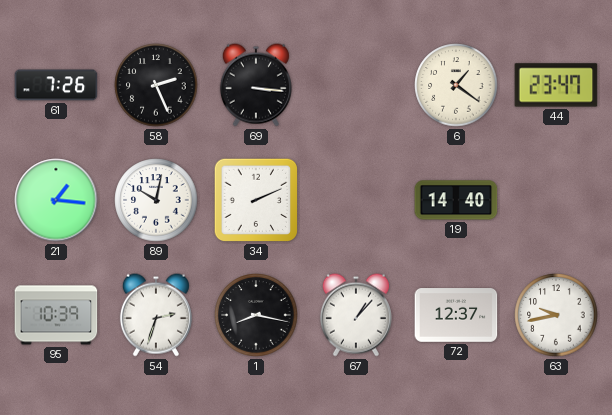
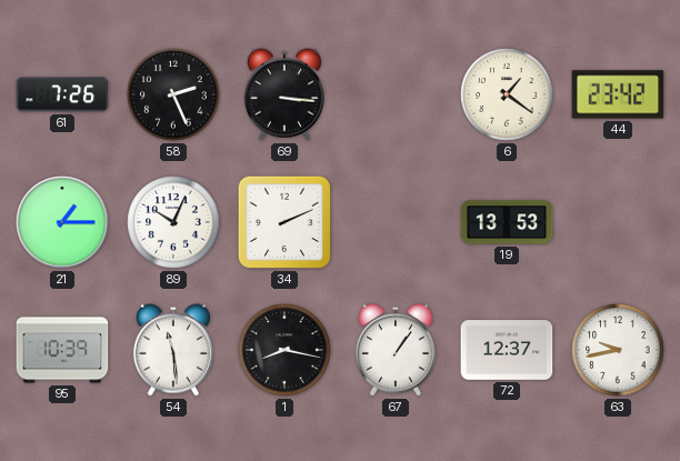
44: 23:47 -> 23:42
21: 1:16 -> 1:15
89: 10:02 -> 10:04
19: 14:40 -> 13:53
54: 2:33 -> 11:29
67: 1:07 -> 1:06
